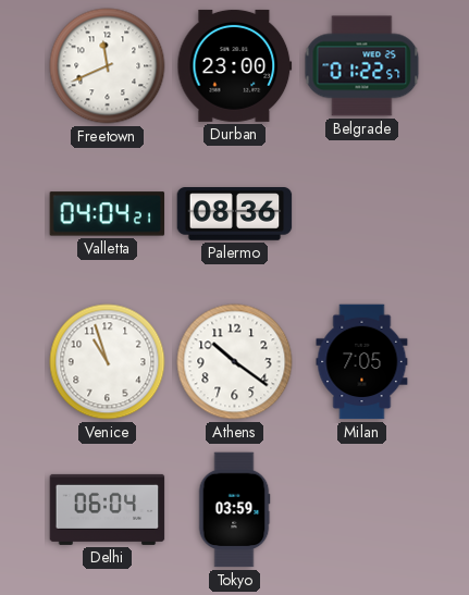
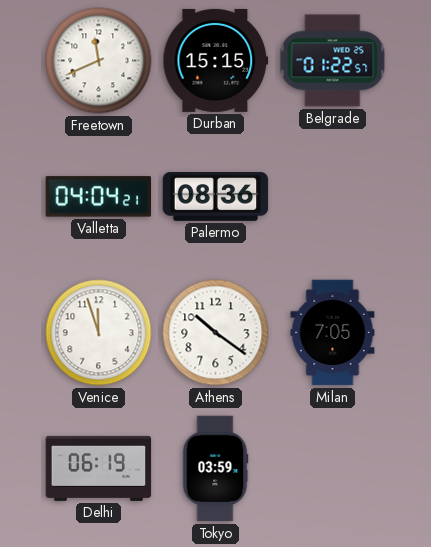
Durban: 23:00 -> 15:15
Venice: 10:57 -> 11:57
Delhi: 06:04 -> 06:19
